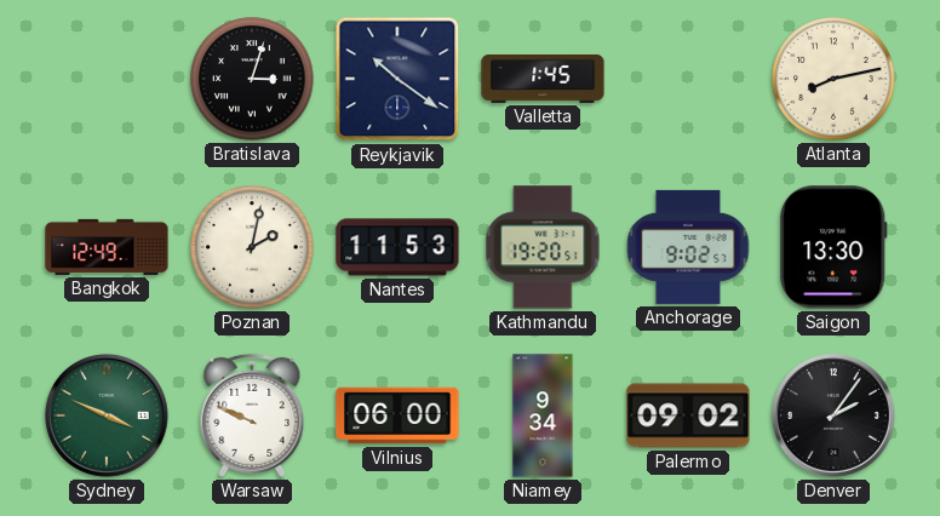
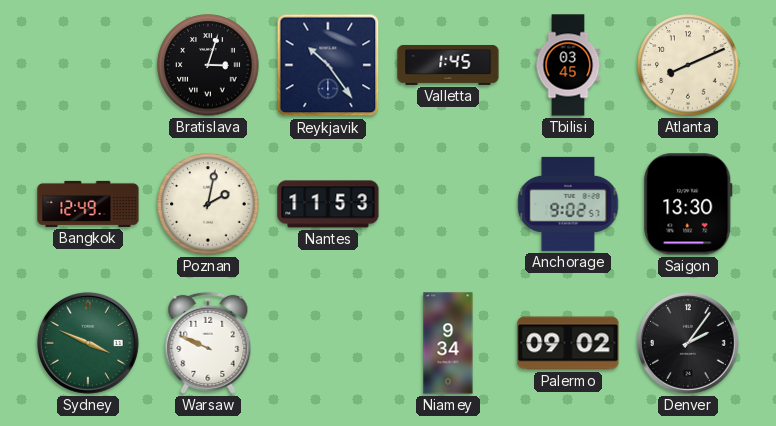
Reykjavik: 10:21 -> 10:24
Tbilisi: none -> 03:45
Atlanta: 8:13 -> 8:11
Kathmandu: 19:20 -> none
Vilnius: 06:00 -> none
